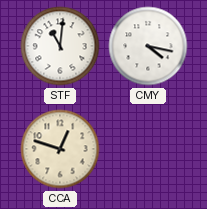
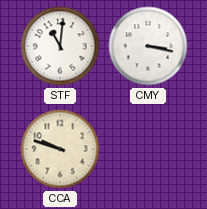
CMY: 4:17 -> 3:17
CCA: 12:48 -> 9:48
